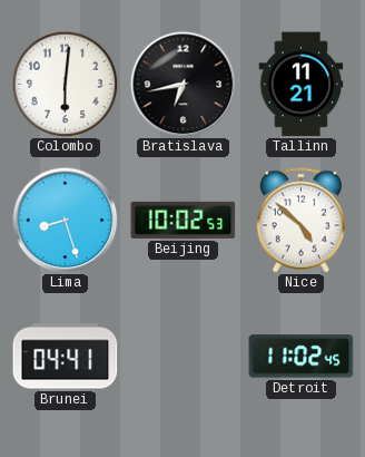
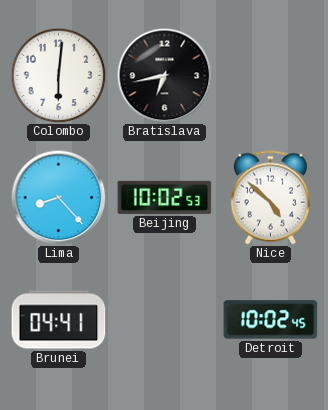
Tallinn: 11:21 -> none
Lima: 8:27 -> 8:23
Detroit: 11:02 -> 10:02
